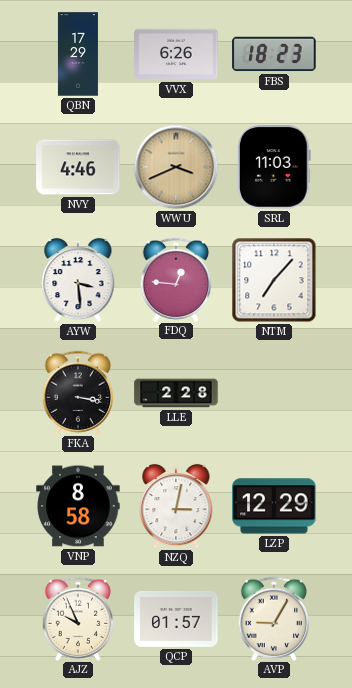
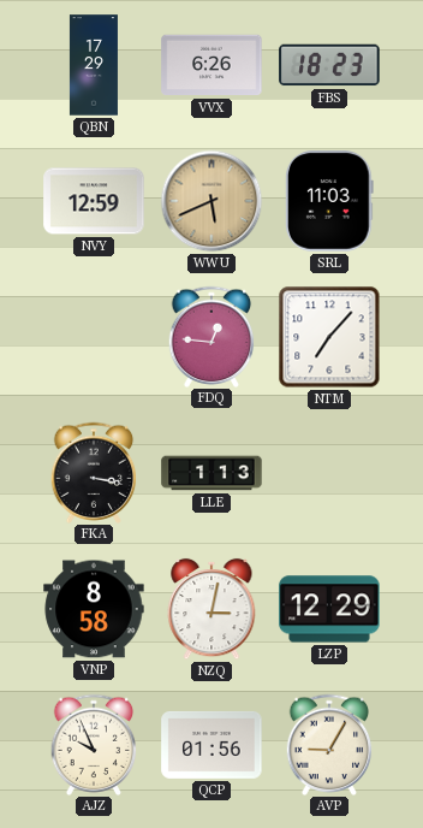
NVY: 4:46 -> 12:59
WWU: 3:41 -> 5:41
AYW: 3:29 -> none
LLE: 2:28 -> 1:13
QCP: 01:57 -> 01:56
